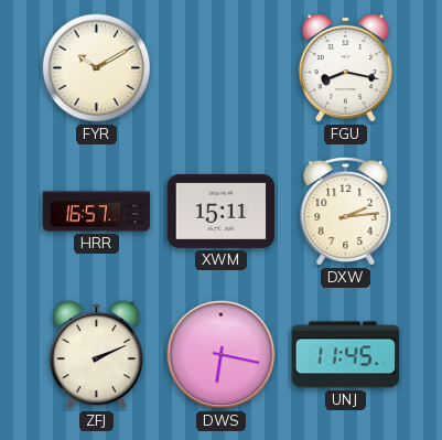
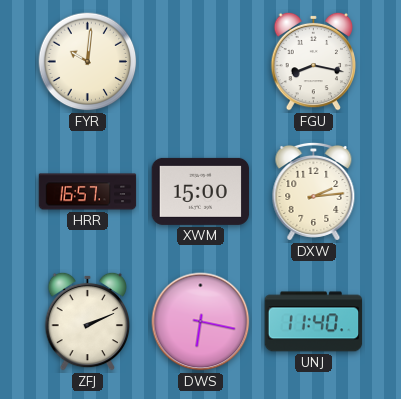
FYR: 10:10 -> 10:01
XWM: 15:11 -> 15:00
UNJ: 11:45 -> 11:40
